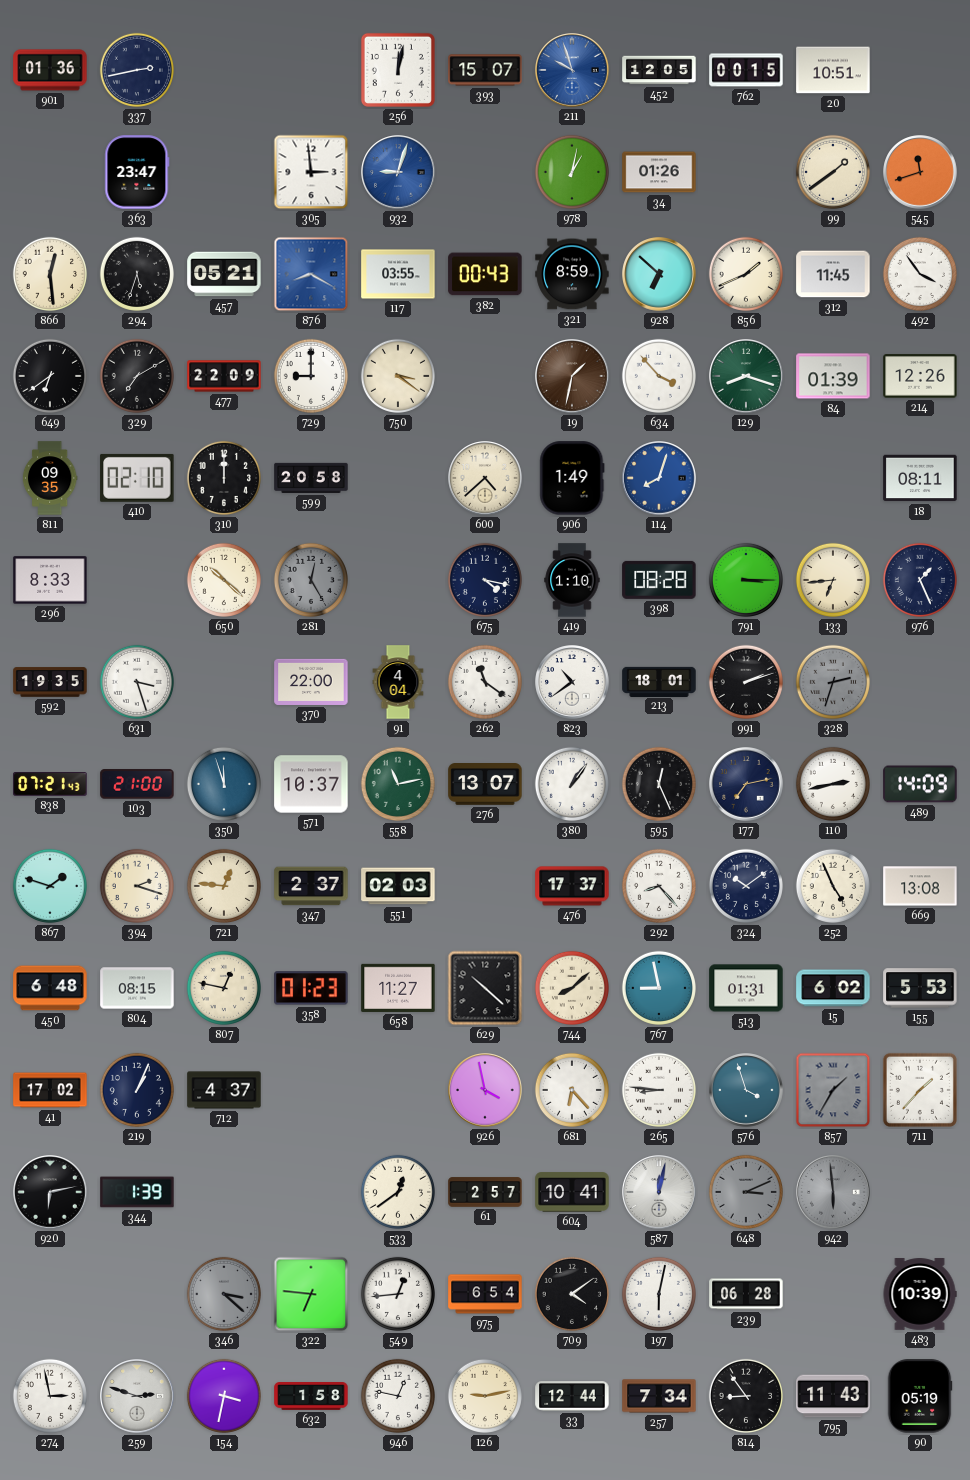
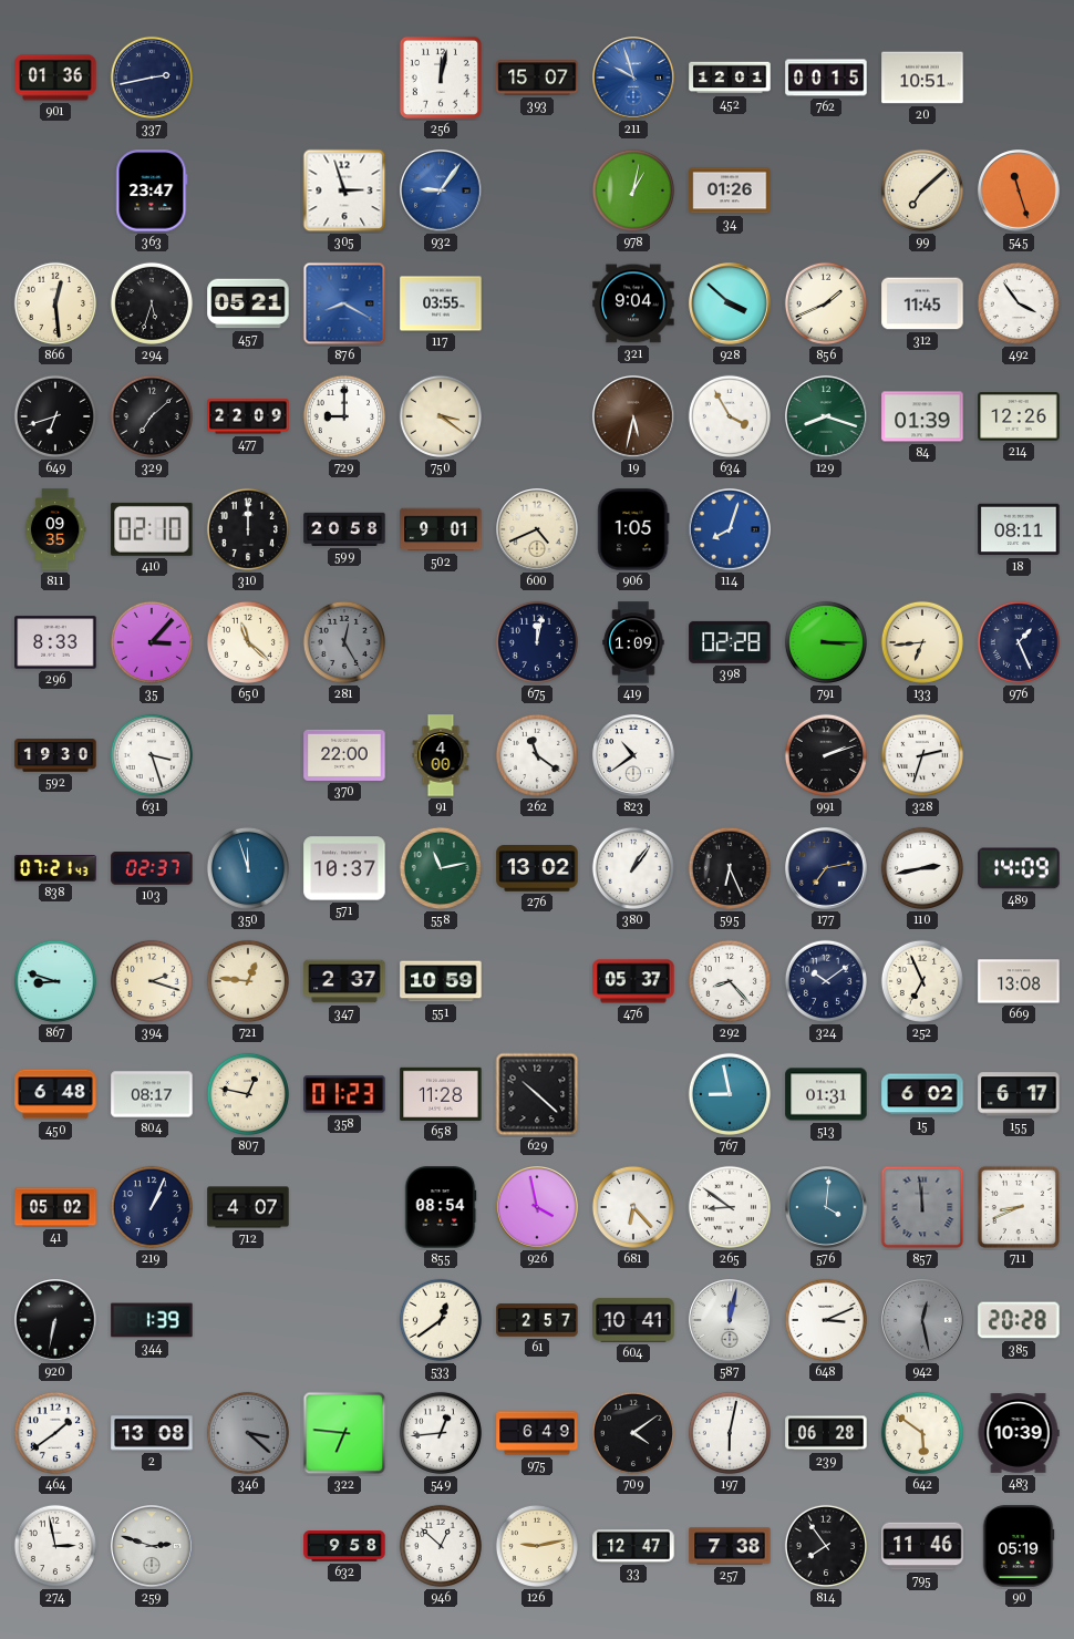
452: 12:05 -> 12:01
305: 2:59 -> 2:57
932: 9:03 -> 9:06
99: 1:39 -> 7:08
545: 11:42 -> 11:27
382: 00:43 -> none
321: 8:59 -> 9:04
928: 6:52 -> 3:52
649: 6:39 -> 6:42
329: 7:10 -> 7:08
19: 1:32 -> 5:32
634: 3:53 -> 3:55
502: none -> 9:01
600: 4:38 -> 4:41
906: 1:49 -> 1:05
35: none -> 3:07
650: 10:22 -> 11:22
675: 4:17 -> 12:02
419: 1:10 -> 1:09
398: 08:28 -> 02:28
592: 19:35 -> 19:30
91: 4:04 -> 4:00
213: 18:01 -> none
328 dial: grey -> white
103: 21:00 -> 02:37
276: 13:07 -> 13:02
595: 12:26 -> 6:26
867: 1:48 -> 8:48
551: 02:03 -> 10:59
476: 17:37 -> 05:37
252: 4:56 -> 6:56
804: 08:15 -> 08:17
658: 11:27 -> 11:28
744: 8:08 -> none
155: 5:53 -> 6:17
41: 17:02 -> 05:02
712: 4:37 -> 4:07
855: none -> 08:54
265: 8:46 -> 8:51
576: 3:57 -> 4:01
857: 1:35 -> 11:59
711: 1:37 -> 8:41
920: 6:13 -> 6:32
648 dial: grey -> white
942: 5:59 -> 12:28
385: none -> 20:28
464: none -> 1:39
2: none -> 13:08
975: 6:54 -> 6:49
642: none -> 5:51
154: 3:32 -> none
632: 1:58 -> 9:58
946: 12:47 -> 12:52
33: 12:44 -> 12:47
257: 7:34 -> 7:38
814: 8:54 -> 7:54
795: 11:43 -> 11:46
